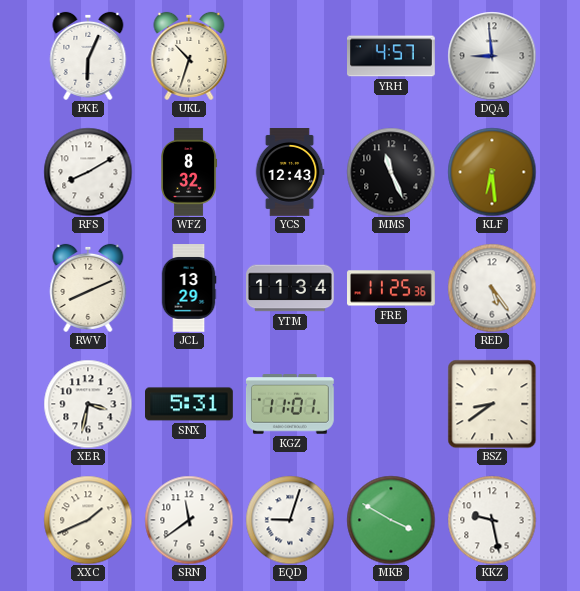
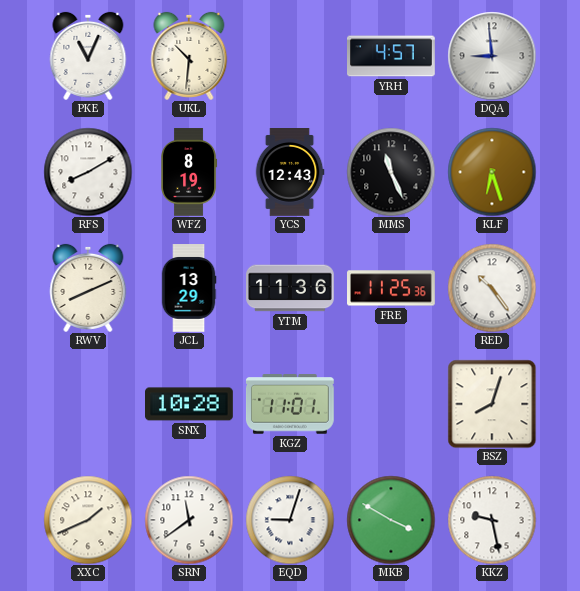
PKE: 6:04 -> 11:04
UKL: 10:33 -> 10:31
WFZ: 8:32 -> 8:19
KLF: 6:29 -> 6:27
YTM: 11:34 -> 11:36
RED: 5:24 -> 10:24
XER: 3:32 -> none
SNX: 5:31 -> 10:28
BSZ: 8:39 -> 8:03
